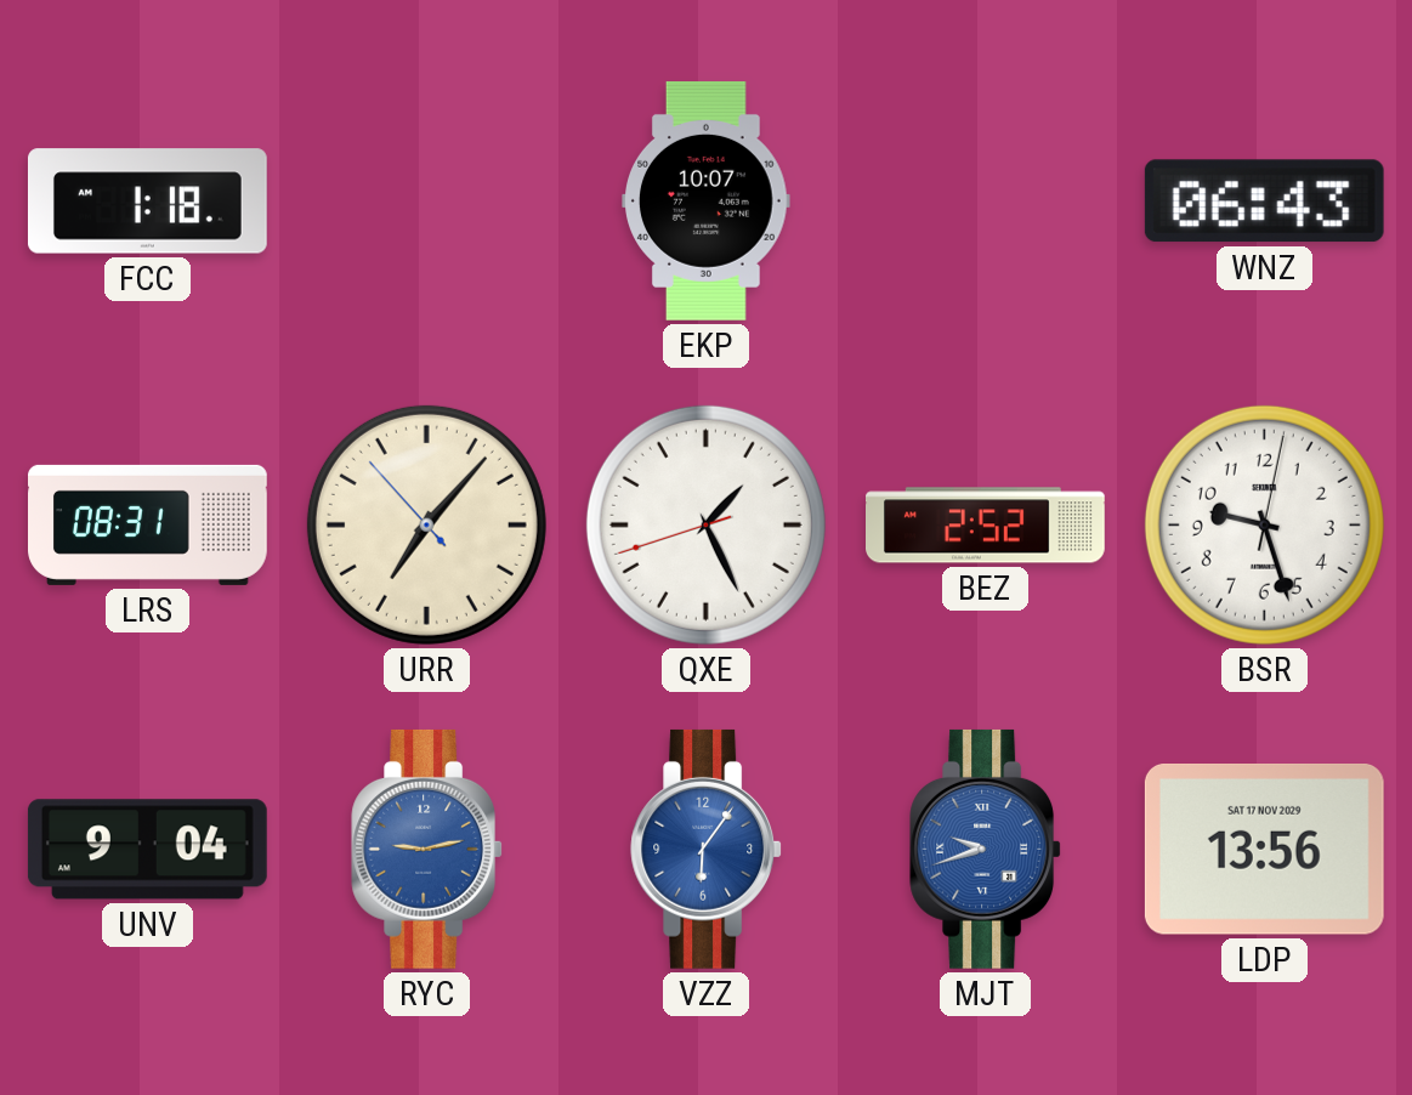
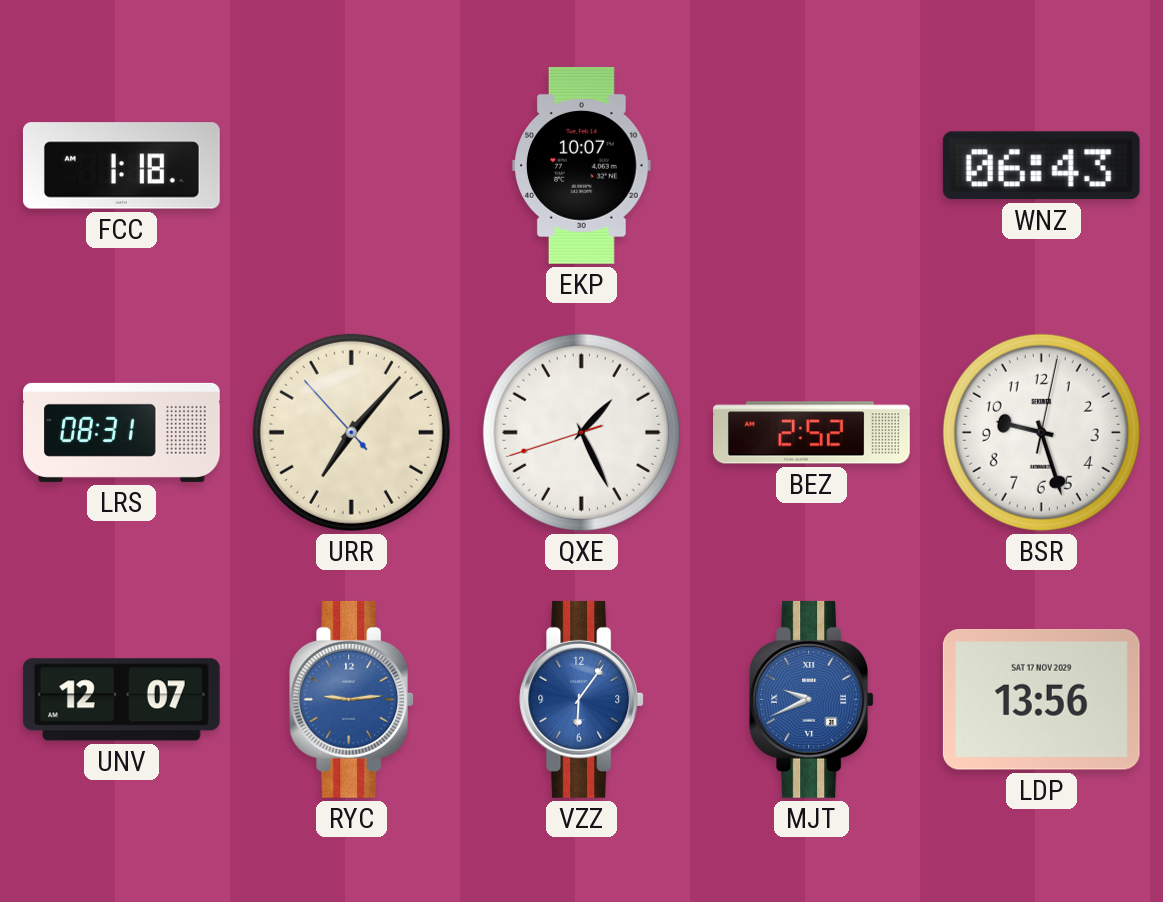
UNV: 9:04 -> 12:07
RYC: 9:13 -> 9:14
MJT: 9:42 -> 9:41
